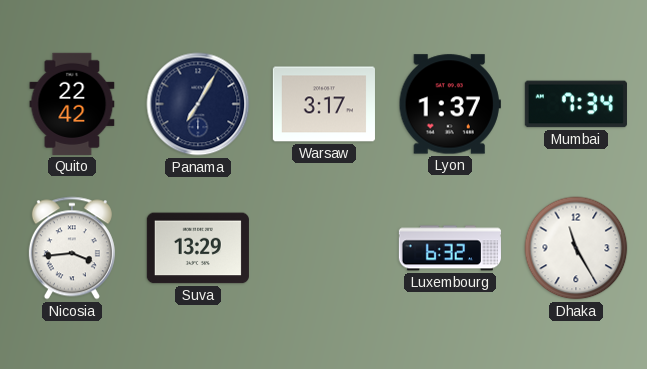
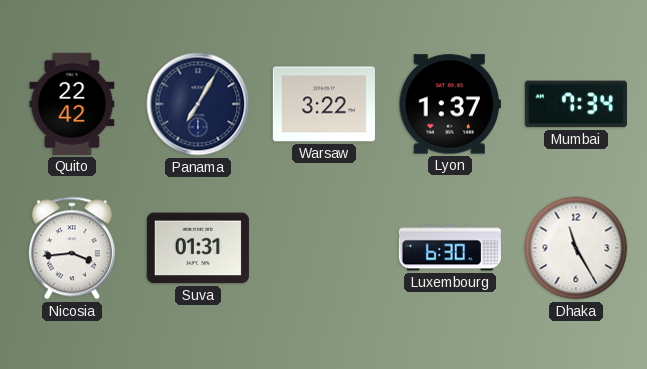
Warsaw: 3:17 -> 3:22
Suva: 13:29 -> 01:31
Luxembourg: 6:32 -> 6:30
